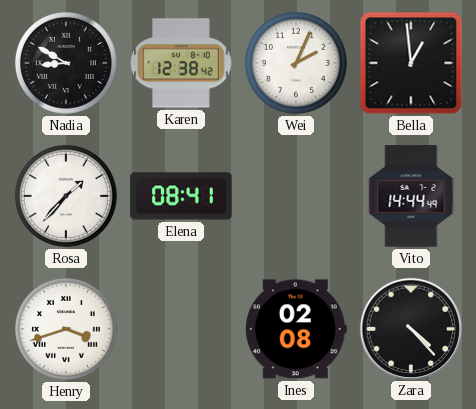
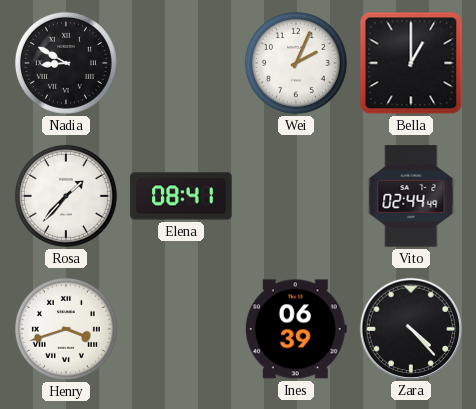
Karen: 12:38 -> none
Bella: 12:59 -> 1:00
Vito: 14:44 -> 02:44
Ines: 02:08 -> 06:39
